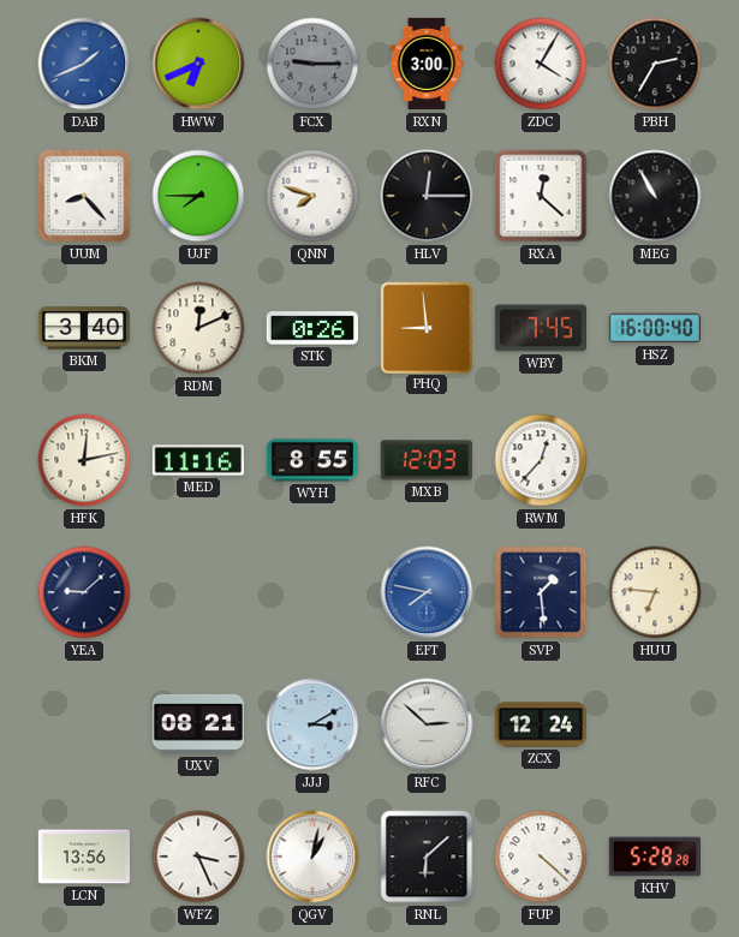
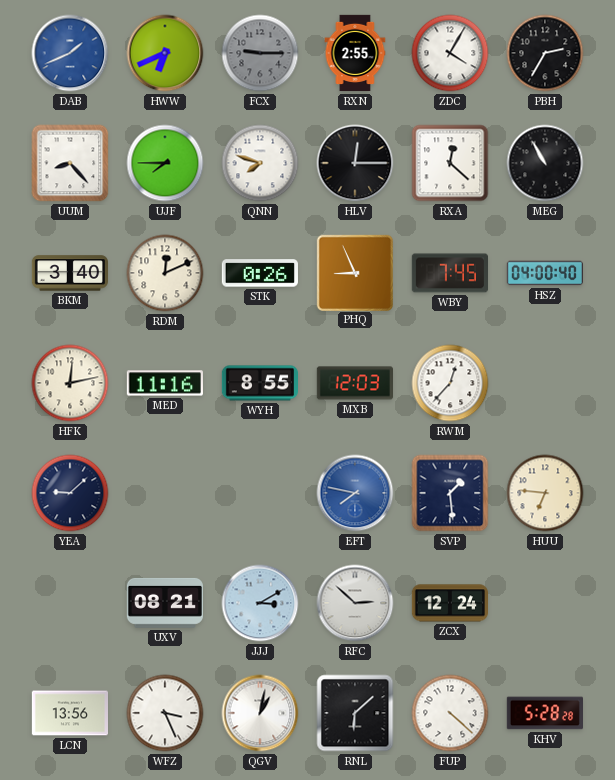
RXN: 3:00 -> 2:55
PHQ: 8:59 -> 8:56
HSZ: 16:00 -> 04:00
